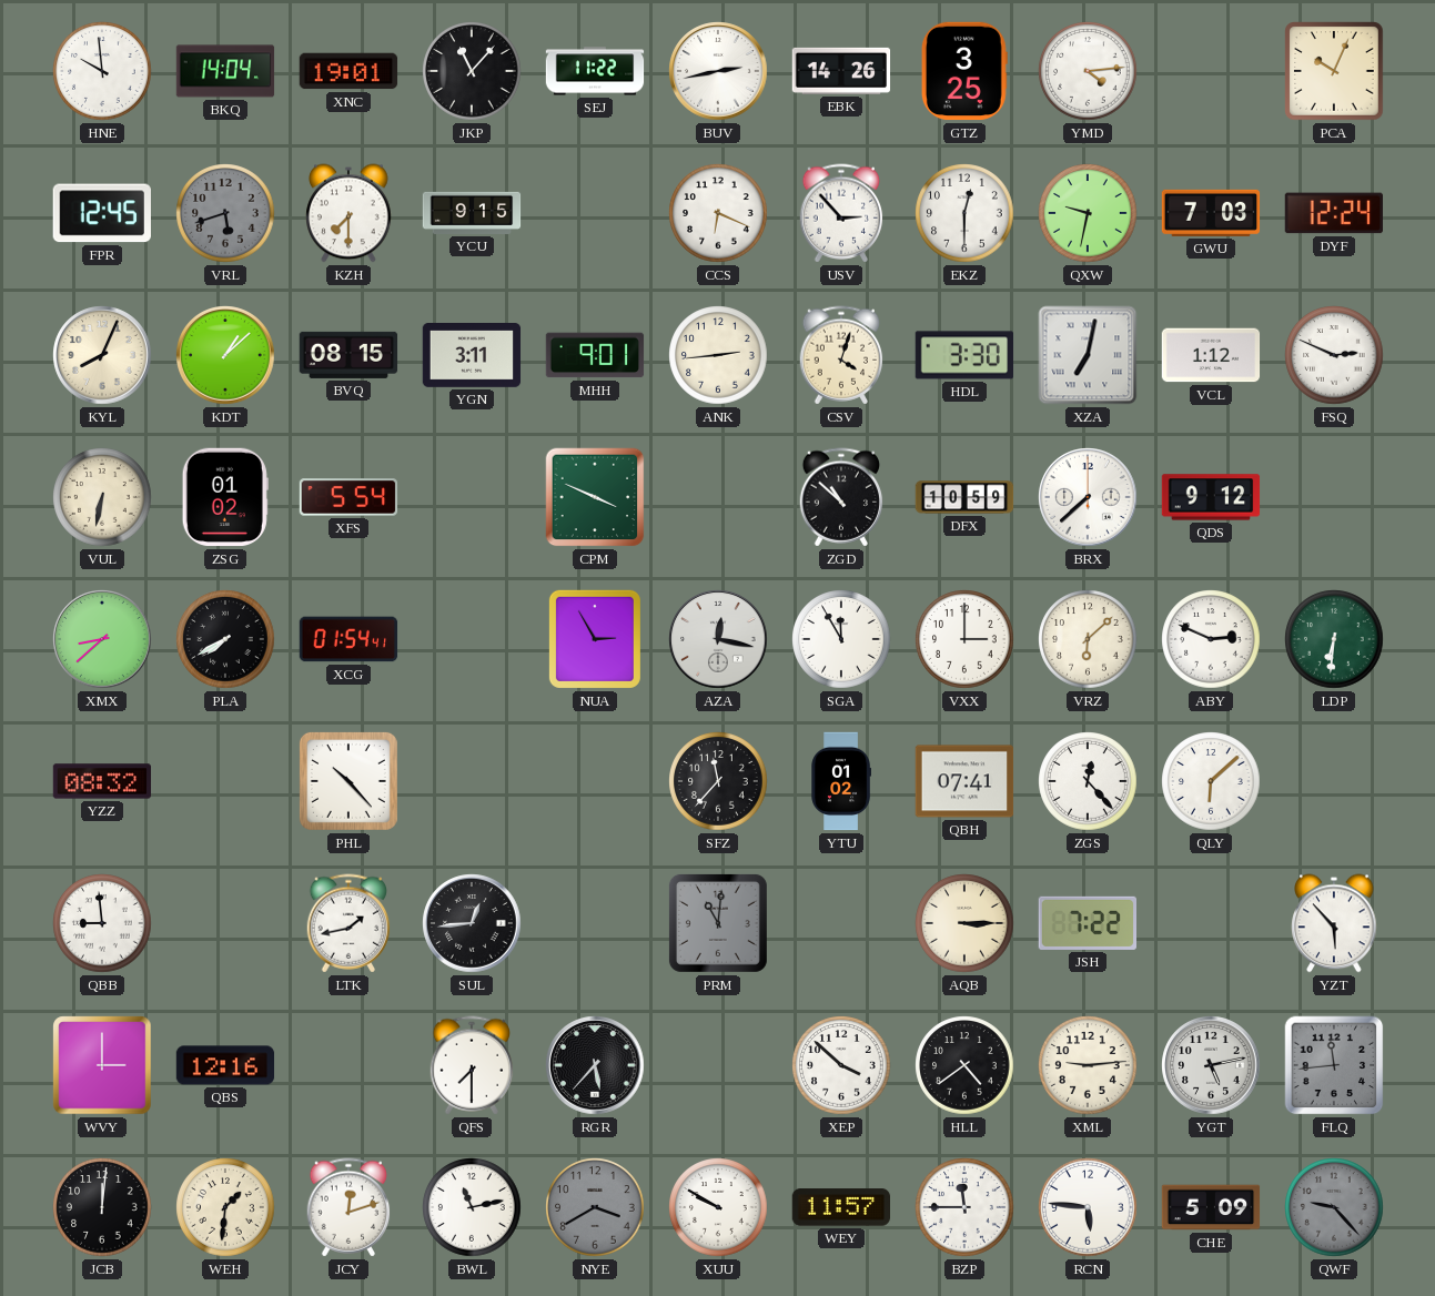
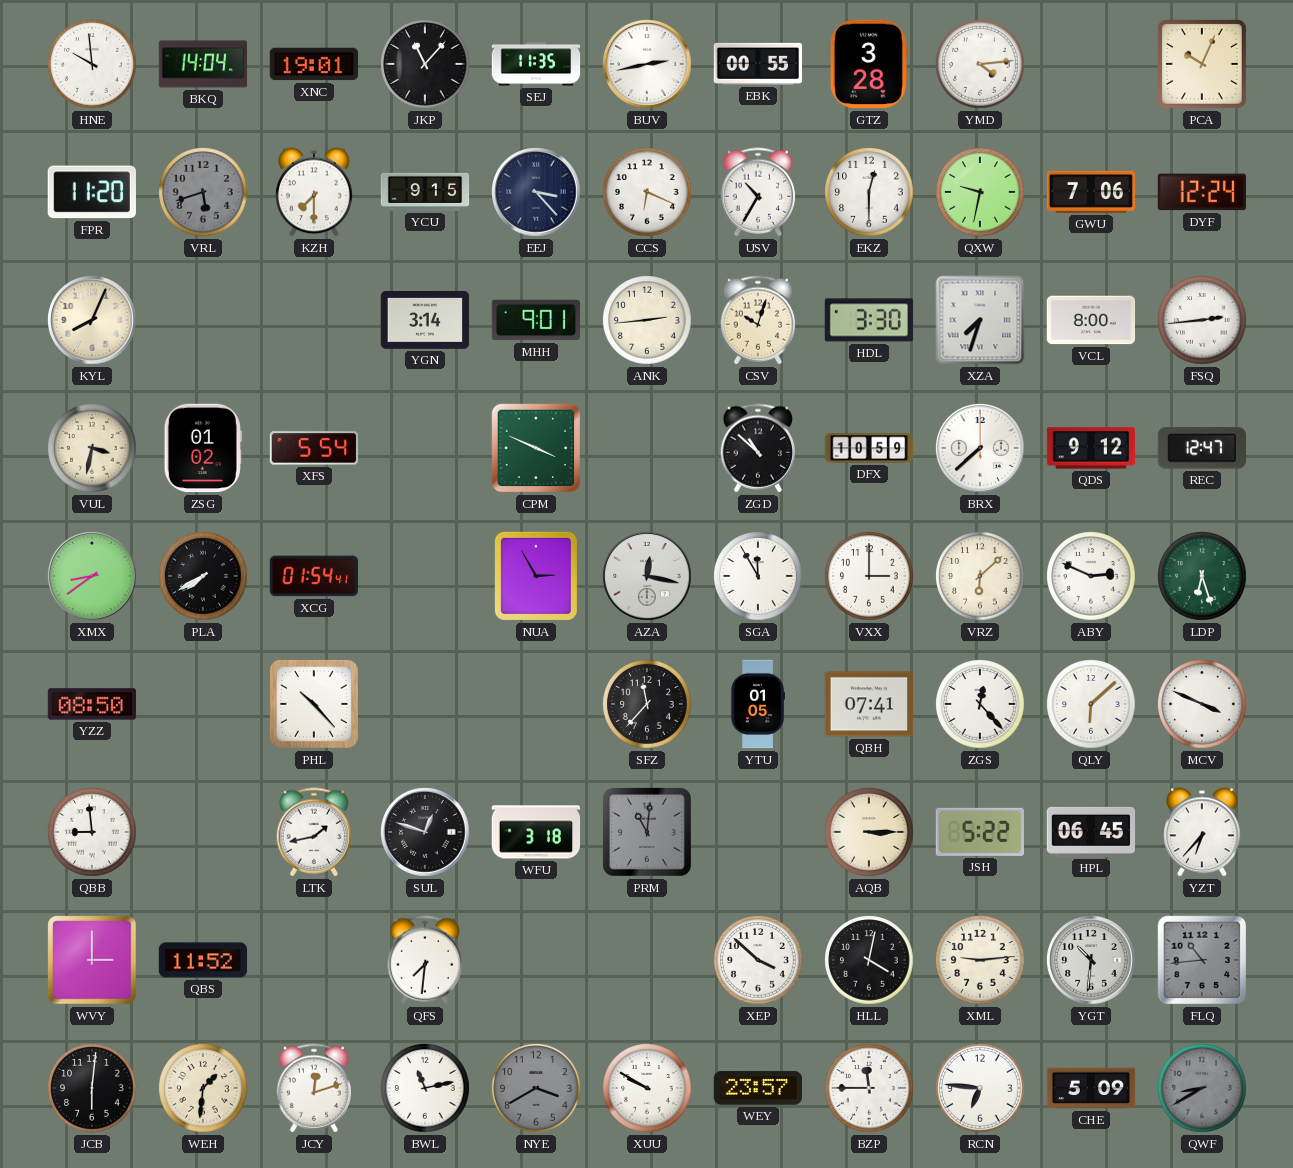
SEJ: 11:22 -> 11:35
EBK: 14:26 -> 00:55
GTZ: 3:25 -> 3:28
FPR: 12:45 -> 11:20
EEJ: none -> 3:23
USV: 2:53 -> 10:35
GWU: 7:03 -> 7:06
KDT: 1:08 -> none
BVQ: 08:15 -> none
YGN: 3:11 -> 3:14
CSV: 4:03 -> 10:03
XZA: 7:02 -> 7:33
VCL: 1:12 -> 8:00
FSQ: 2:49 -> 2:44
VUL: 6:32 -> 3:32
REC: none -> 12:47
XMX: 8:38 -> 8:39
LDP: 6:31 -> 6:27
YZZ: 08:32 -> 08:50
YTU: 01:02 -> 01:05
MCV: none -> 3:49
SUL: 12:44 -> 12:48
WFU: none -> 3:18
JSH: 7:22 -> 5:22
HPL: none -> 06:45
YZT: 5:53 -> 6:37
QBS: 12:16 -> 11:52
QFS: 7:30 -> 7:31
RGR: 5:37 -> none
HLL: 4:39 -> 4:02
YGT: 5:13 -> 10:31
FLQ: 11:44 -> 10:44
JCB: 12:01 -> 6:01
WEY: 11:57 -> 23:57
RCN: 5:46 -> 6:46
QWF: 9:23 -> 8:40
